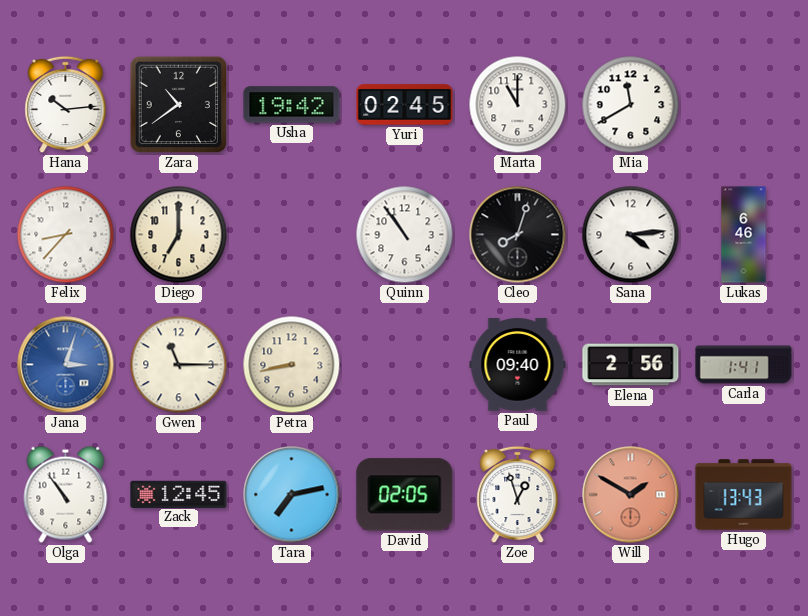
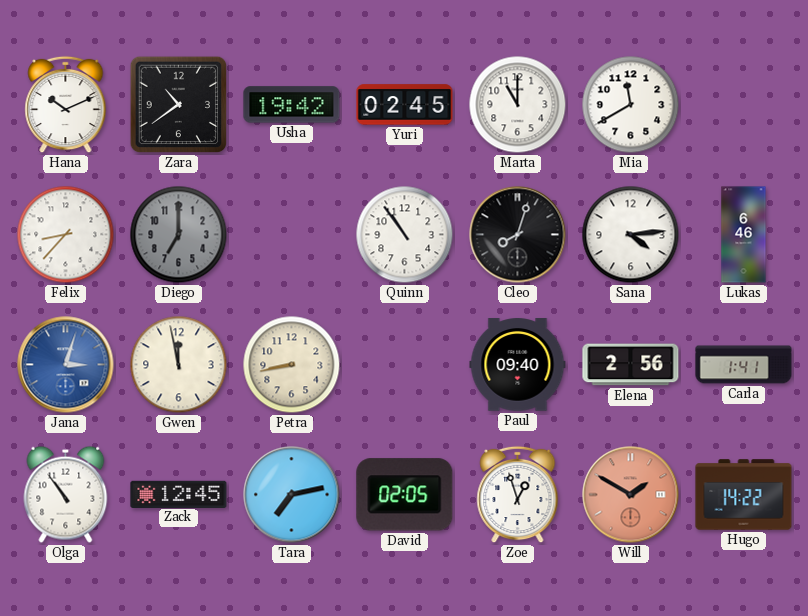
Hana: 10:14 -> 10:11
Diego dial: cream -> grey
Gwen: 11:15 -> 11:58
Hugo: 13:43 -> 14:22
